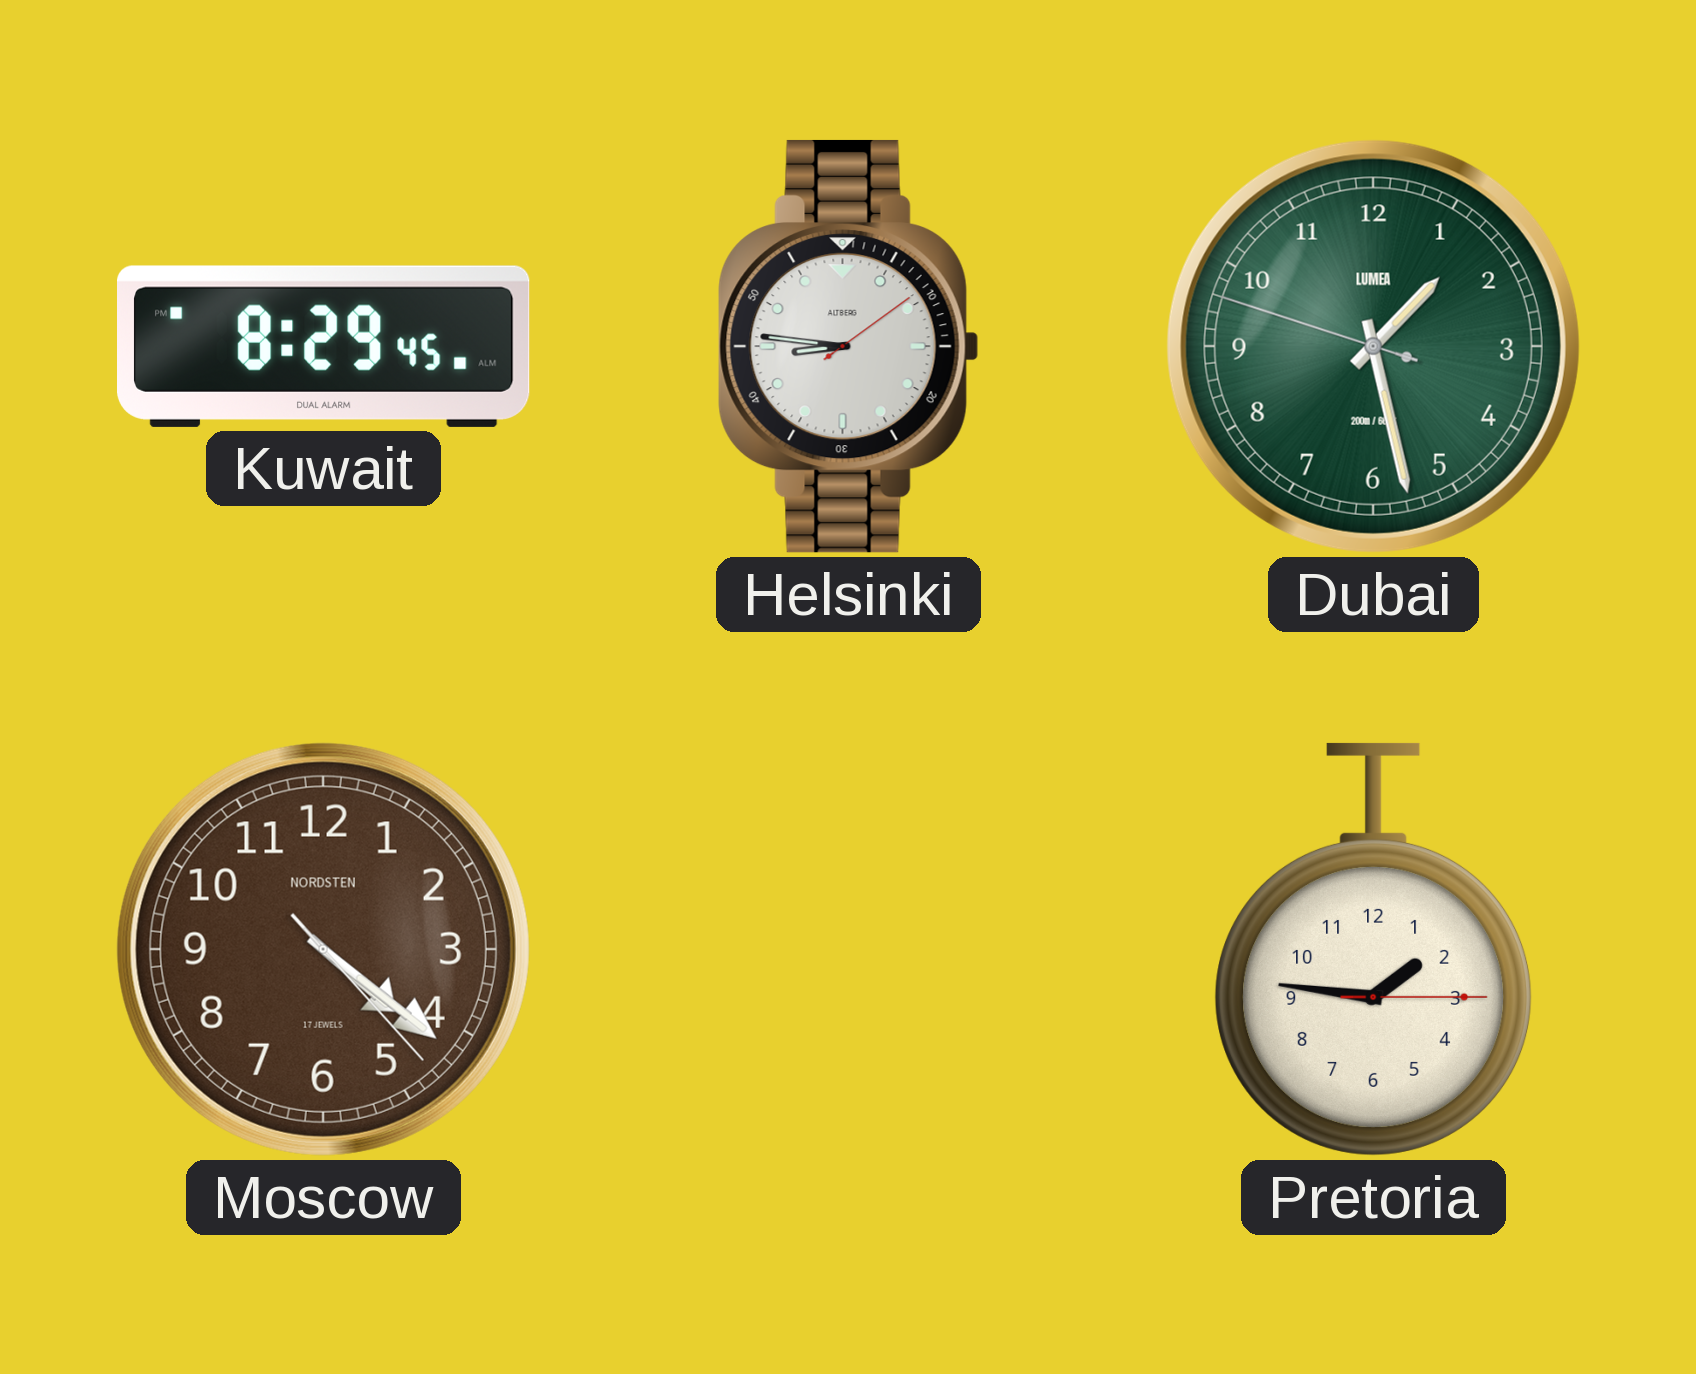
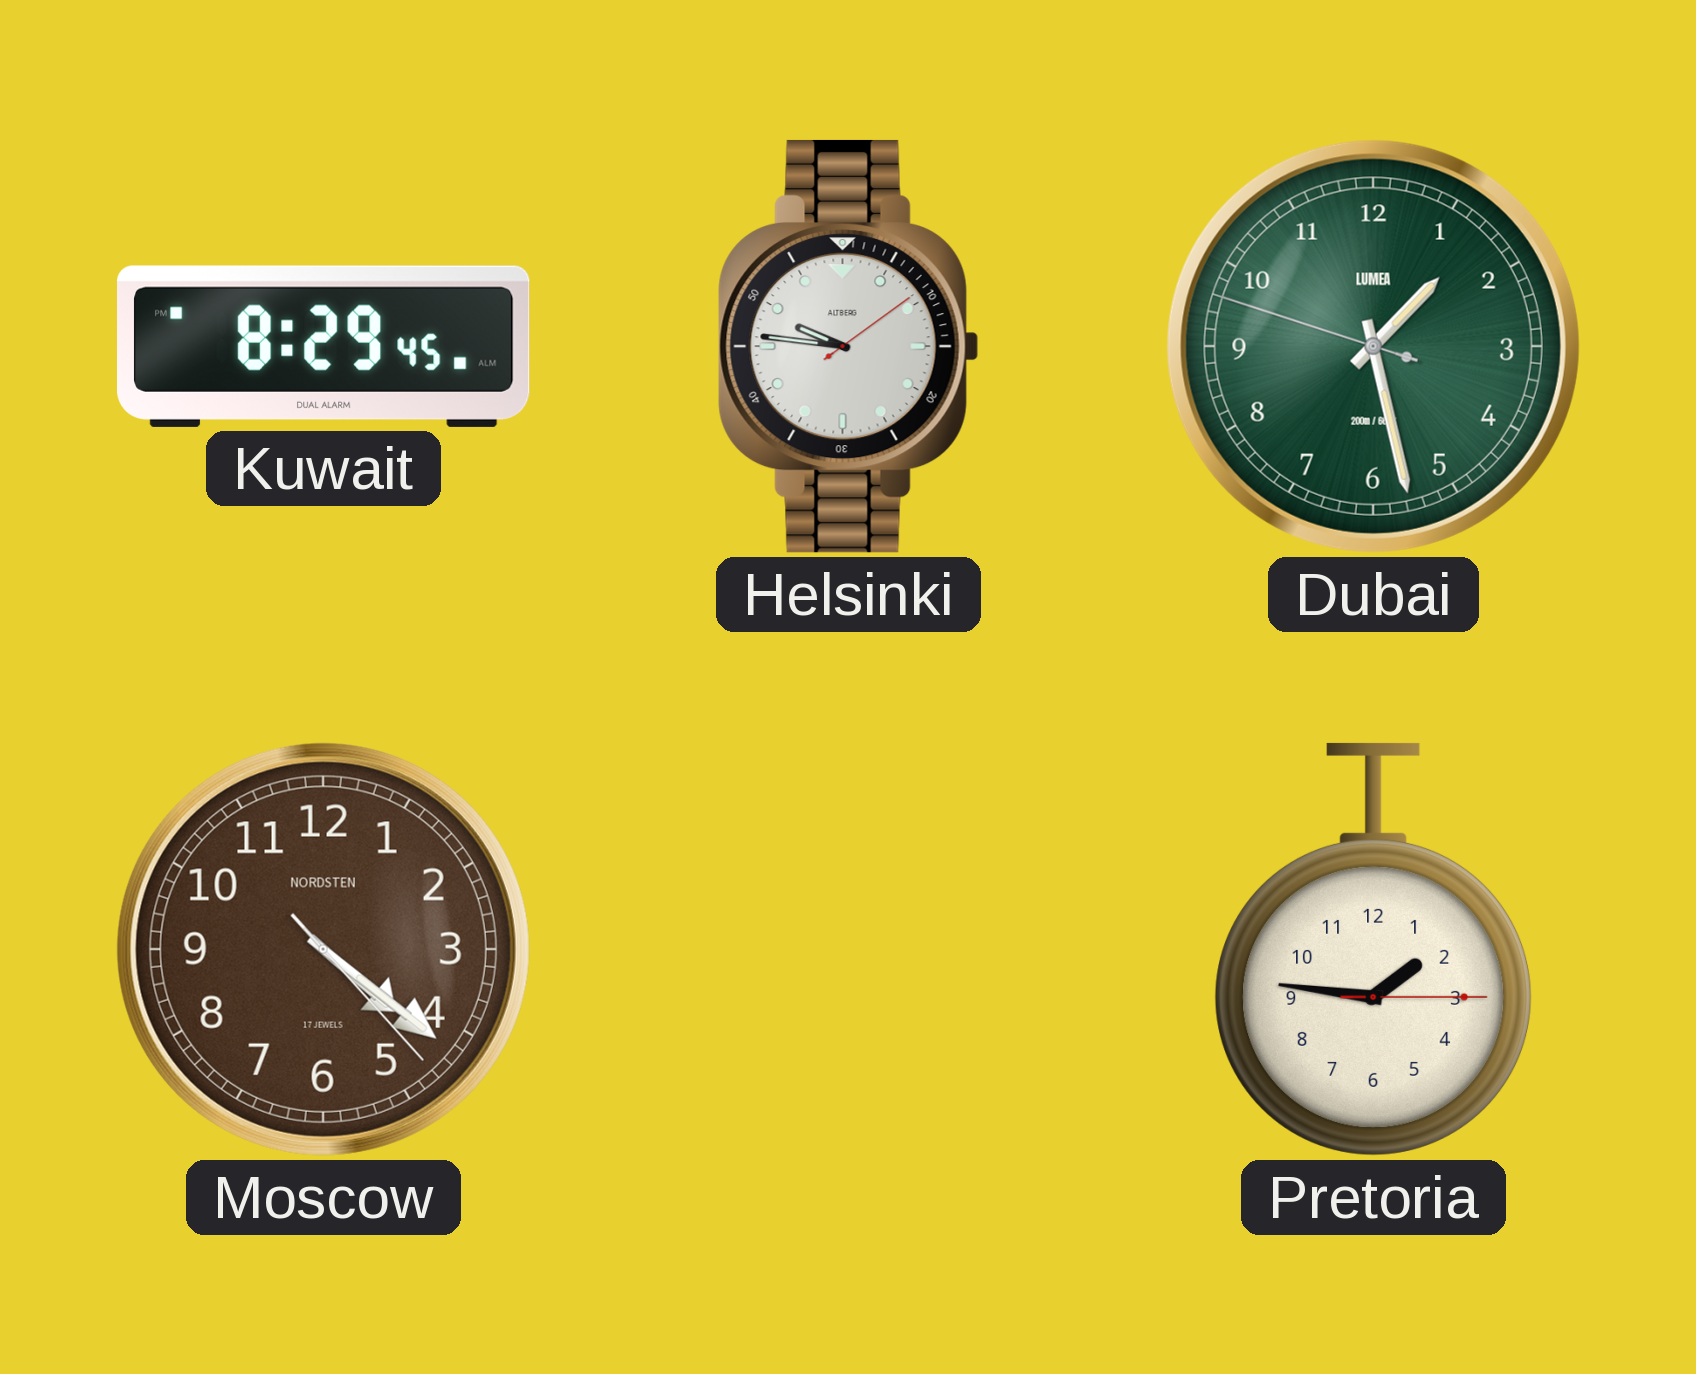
Helsinki: 8:46 -> 9:46
